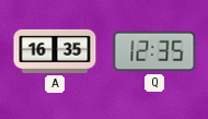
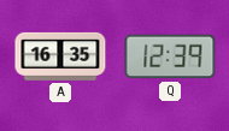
Q: 12:35 -> 12:39
